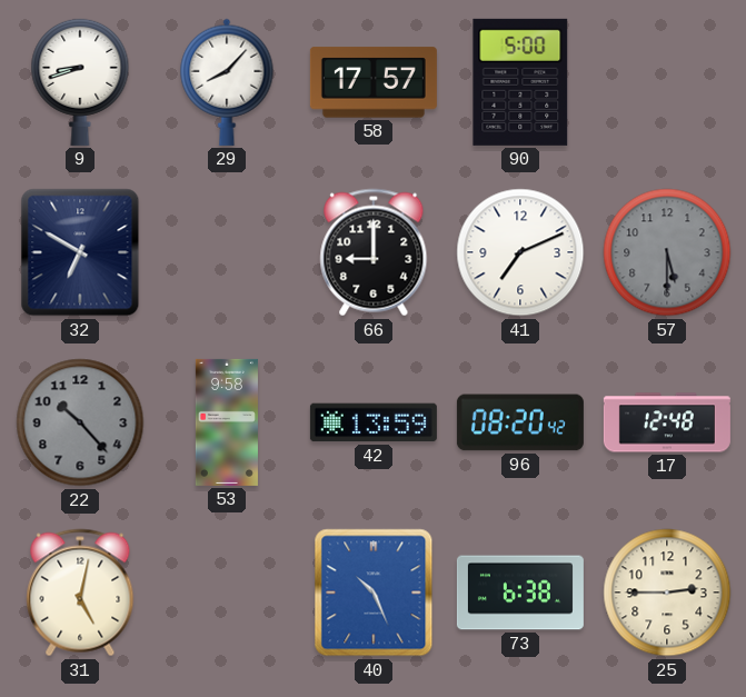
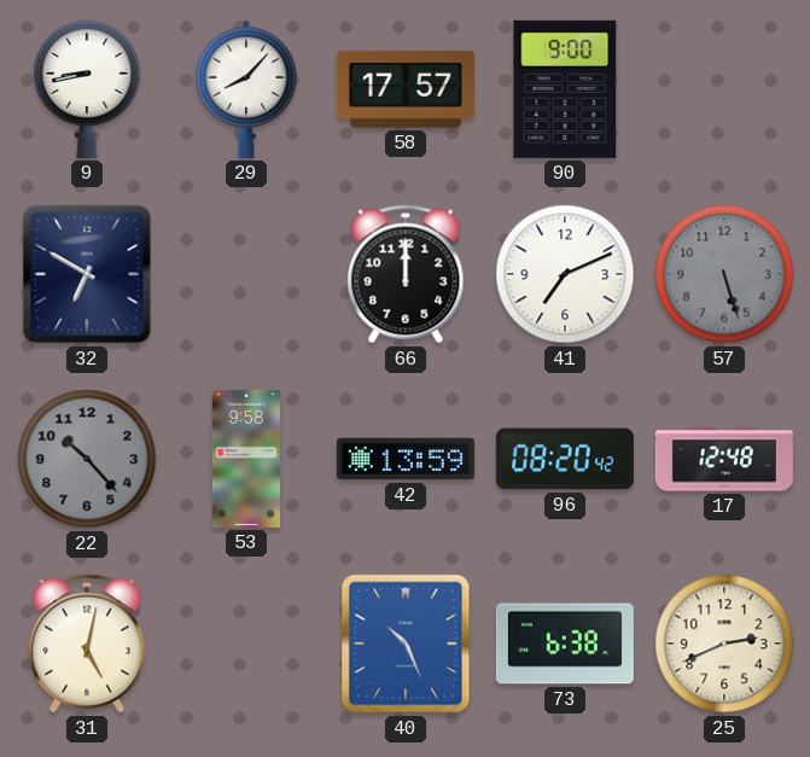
9: 8:42 -> 8:43
90: 5:00 -> 9:00
66: 9:00 -> 12:00
57: 5:30 -> 5:27
25: 2:45 -> 2:41
